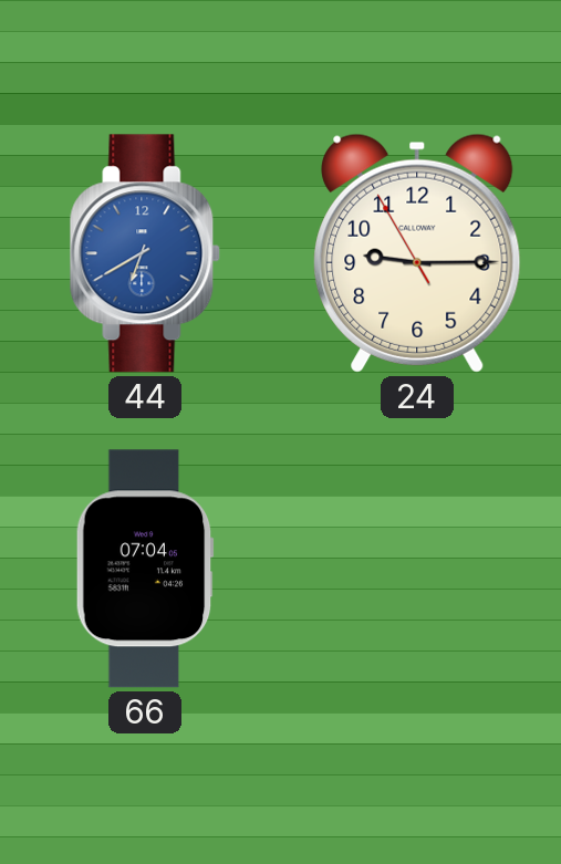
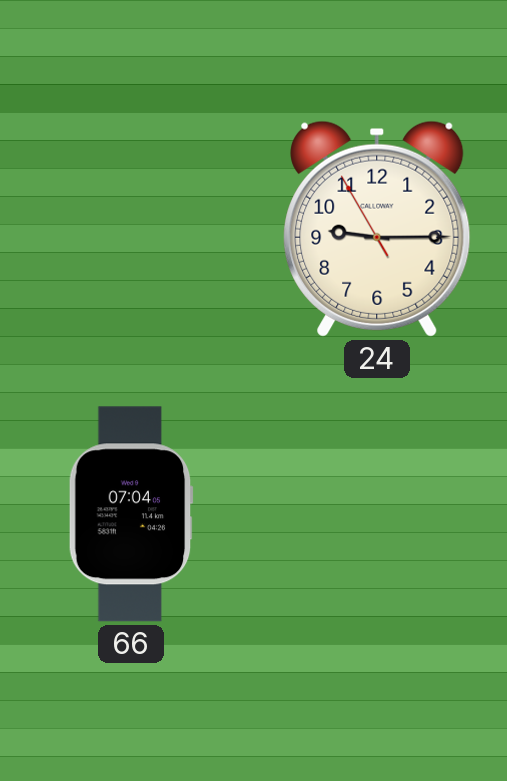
44: 6:40 -> none
